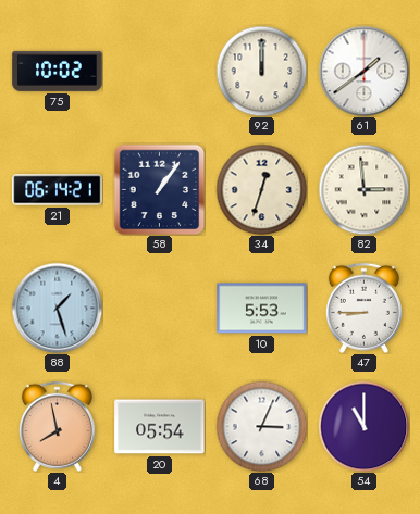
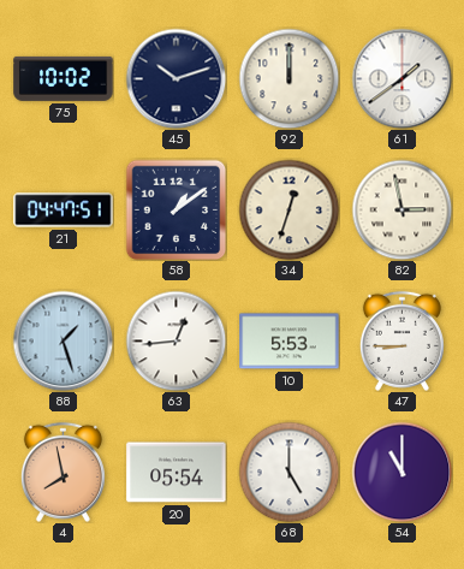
45: none -> 10:12
21: 06:14 -> 04:47
58: 1:06 -> 1:09
82: 2:59 -> 2:58
63: none -> 12:44
68: 3:04 -> 5:00
